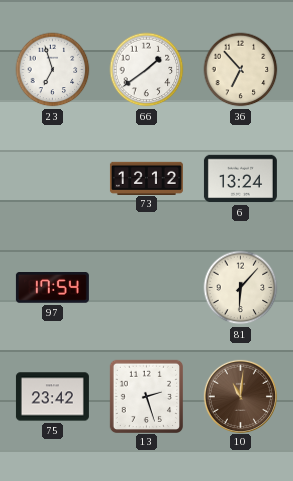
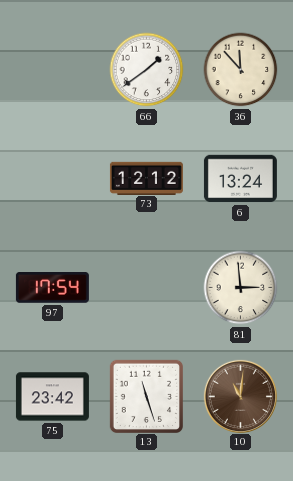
23: 6:57 -> none
36: 6:53 -> 11:53
81: 6:07 -> 2:59
13: 2:27 -> 11:27
